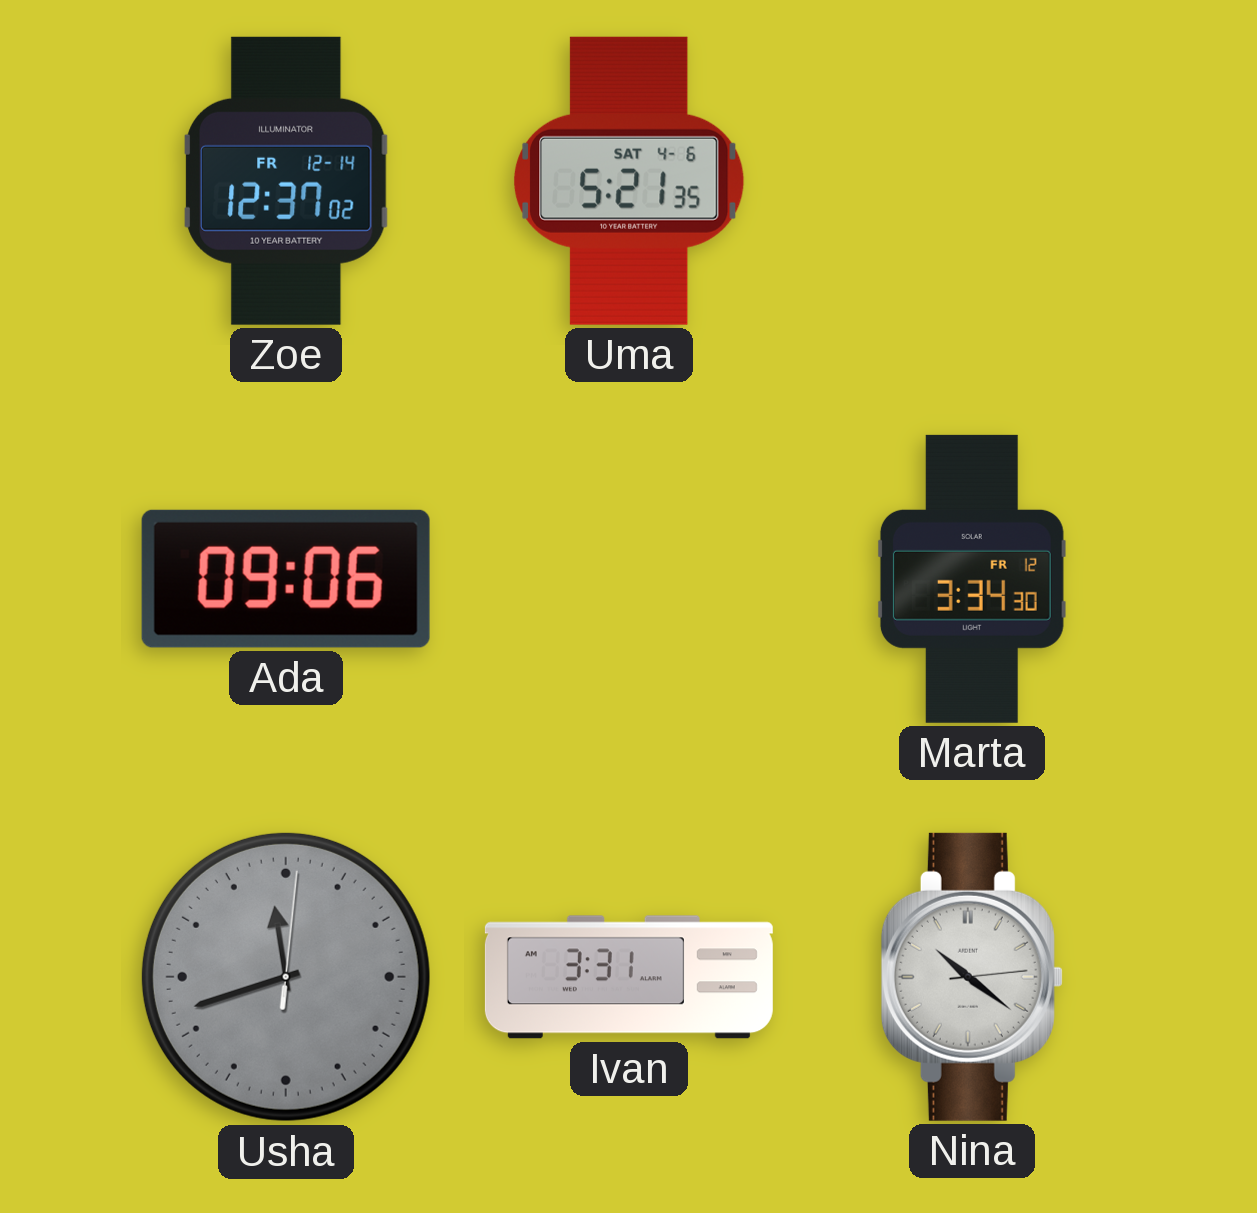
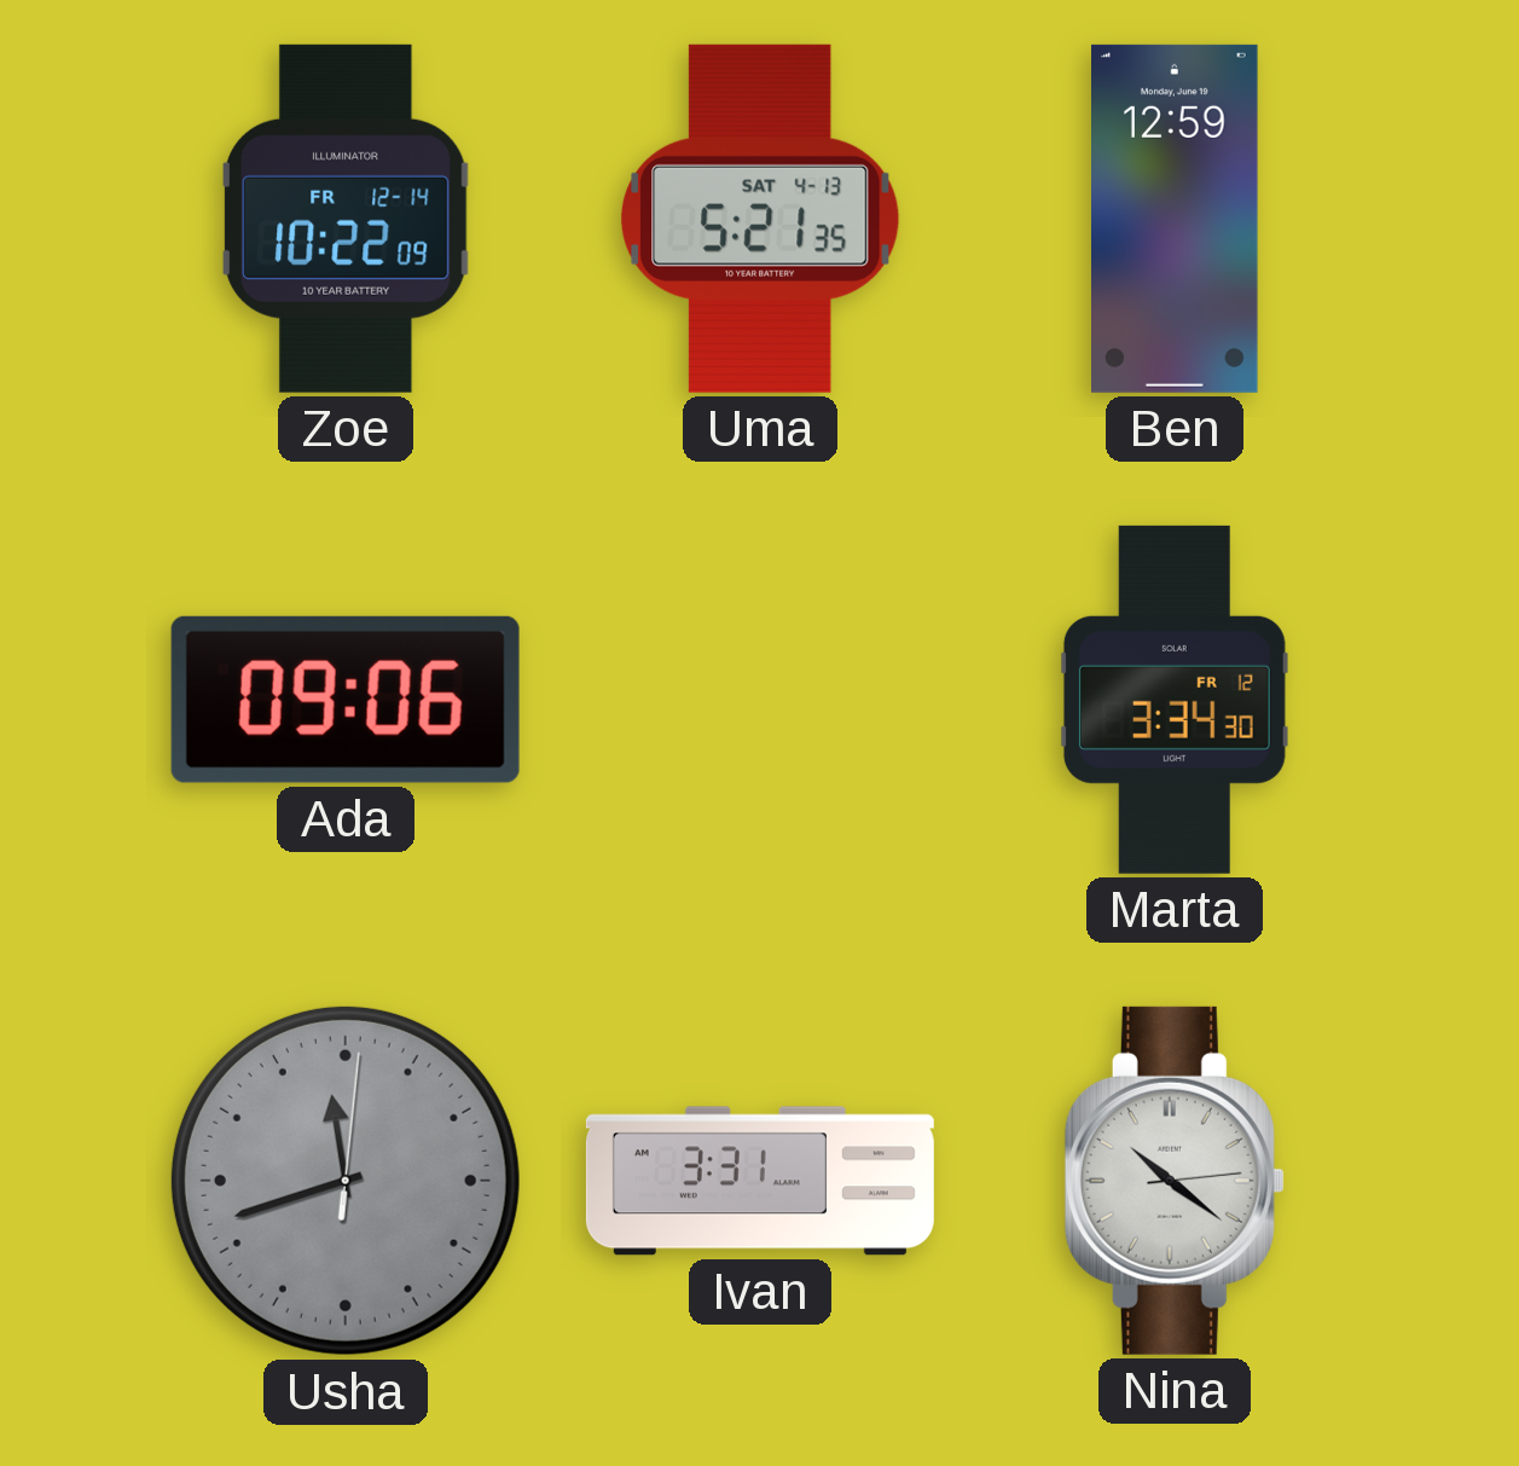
Zoe: 12:37 -> 10:22
Uma date: SAT 4-6 -> SAT 4-13
Ben: none -> 12:59
